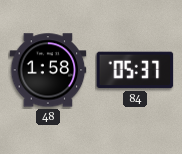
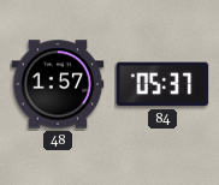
48: 1:58 -> 1:57
